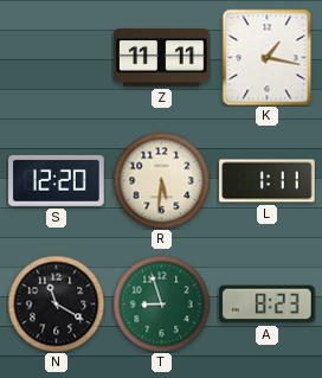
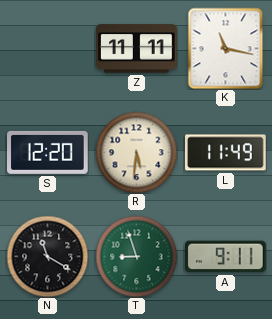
K: 1:17 -> 11:17
L: 1:11 -> 11:49
A: 8:23 -> 9:11
